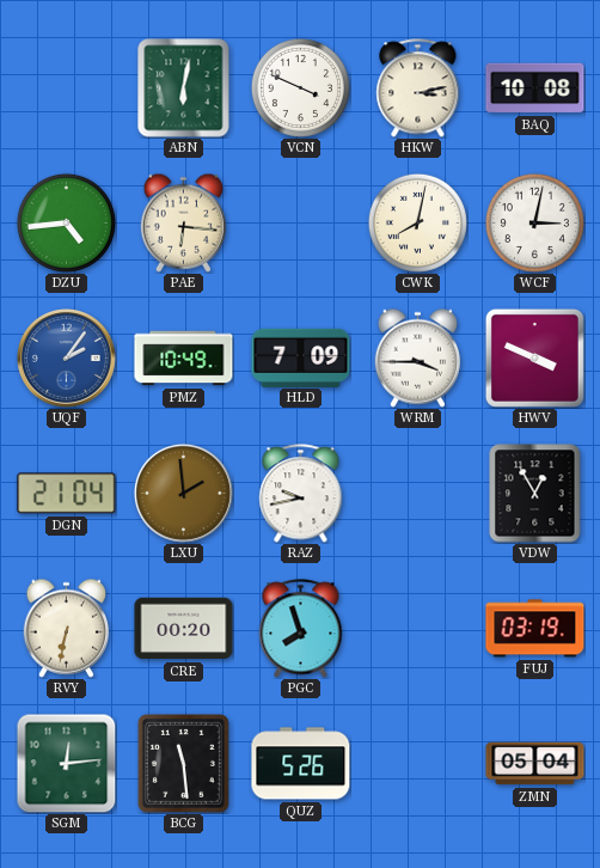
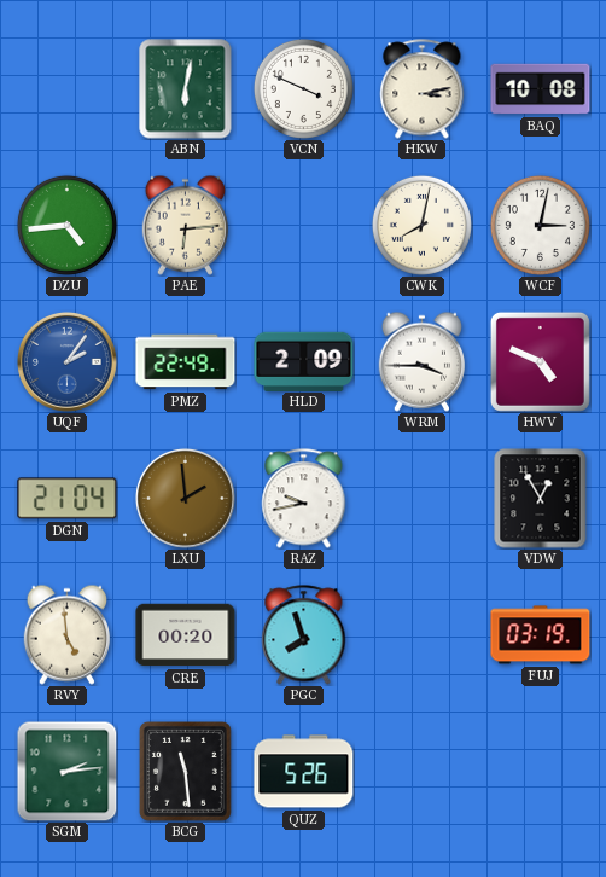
PAE: 6:16 -> 6:14
PMZ: 10:49 -> 22:49
HLD: 7:09 -> 2:09
HWV: 3:49 -> 4:49
RVY: 6:32 -> 4:59
SGM: 12:14 -> 2:14
ZMN: 05:04 -> none
